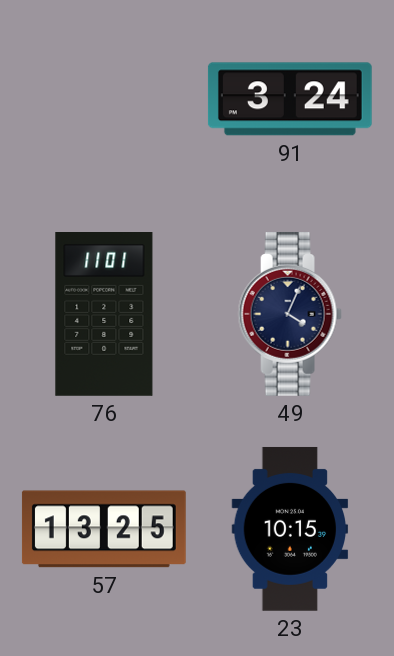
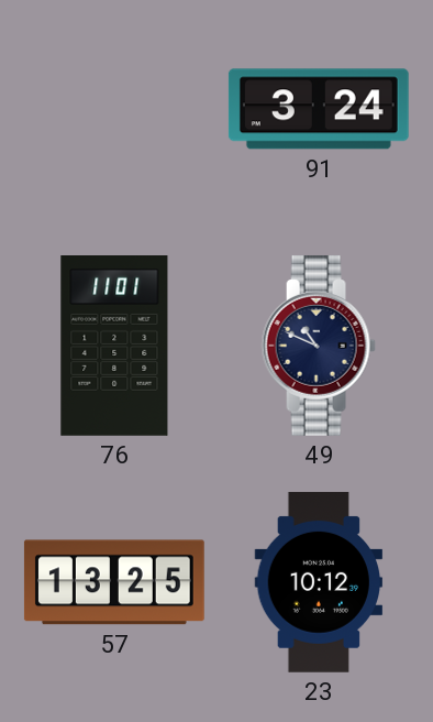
49: 4:04 -> 10:49
23: 10:15 -> 10:12
